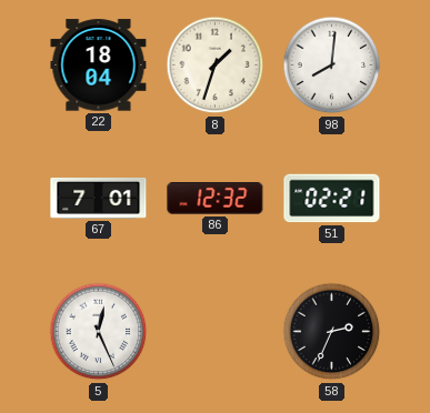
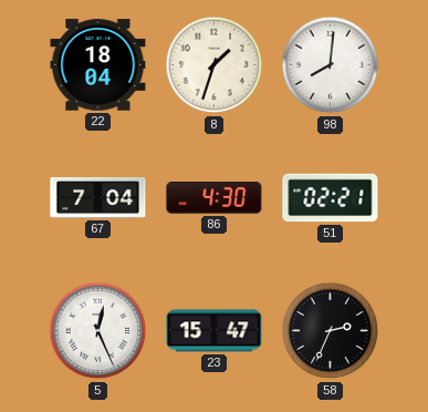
67: 7:01 -> 7:04
86: 12:32 -> 4:30
23: none -> 15:47
